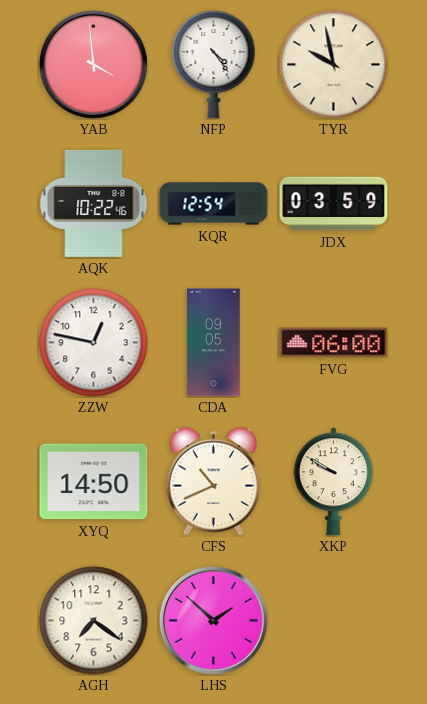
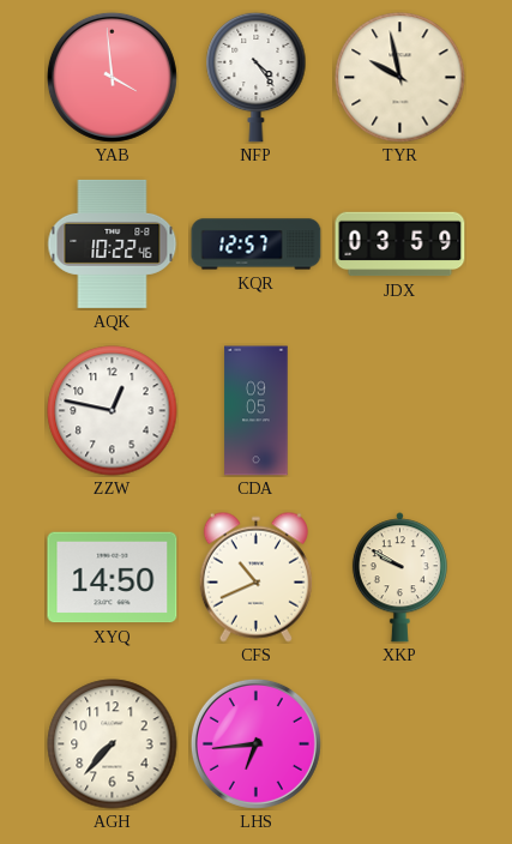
KQR: 12:54 -> 12:57
FVG: 06:00 -> none
AGH: 7:21 -> 7:37
LHS: 1:52 -> 6:44
